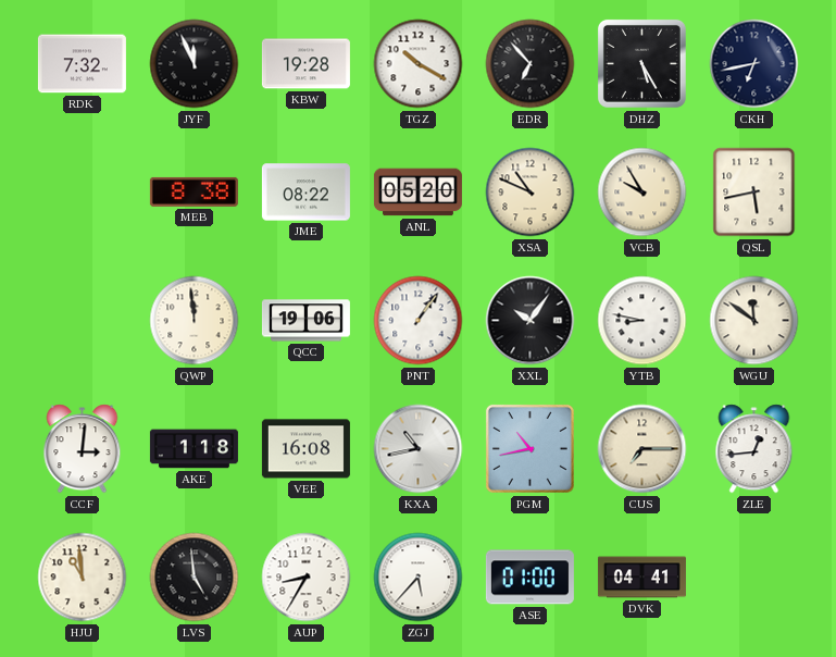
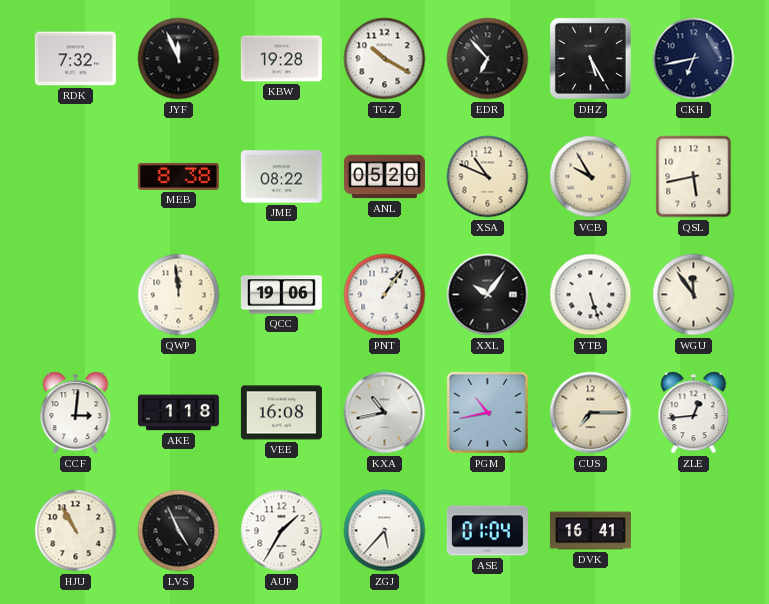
YTB: 8:47 -> 5:27
WGU: 11:51 -> 11:54
HJU: 10:59 -> 10:55
LVS: 4:59 -> 4:56
AUP: 8:35 -> 1:35
ASE: 01:00 -> 01:04
DVK: 04:41 -> 16:41
